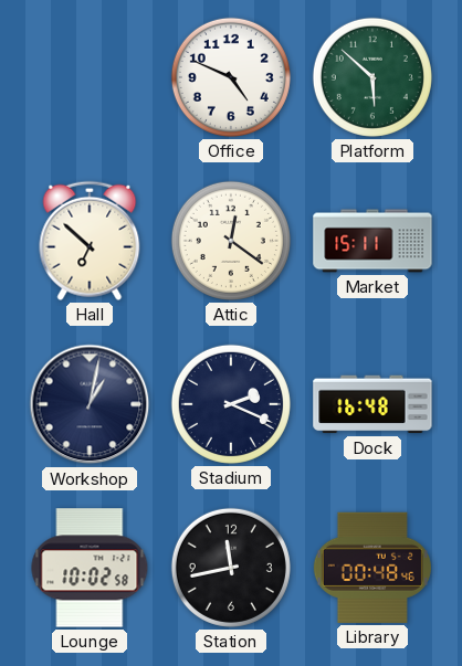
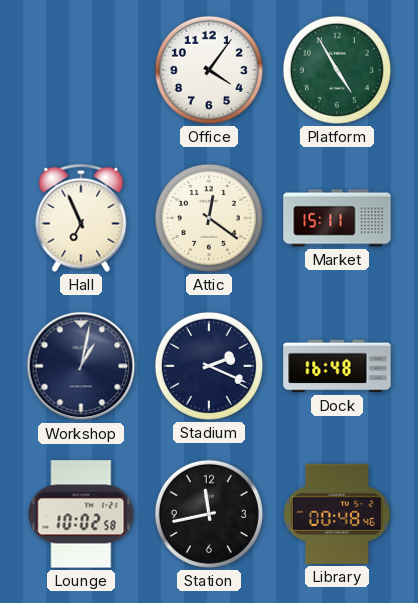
Office: 4:49 -> 4:06
Platform: 5:52 -> 4:55
Hall: 6:52 -> 6:56
